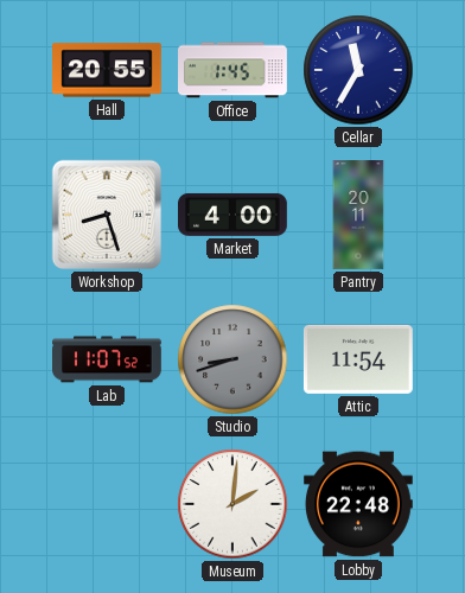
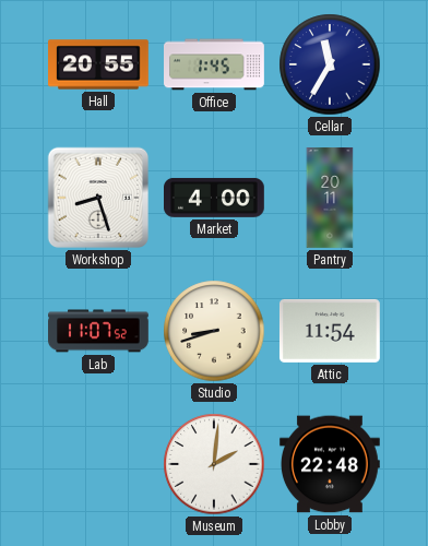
Studio dial: grey -> cream
